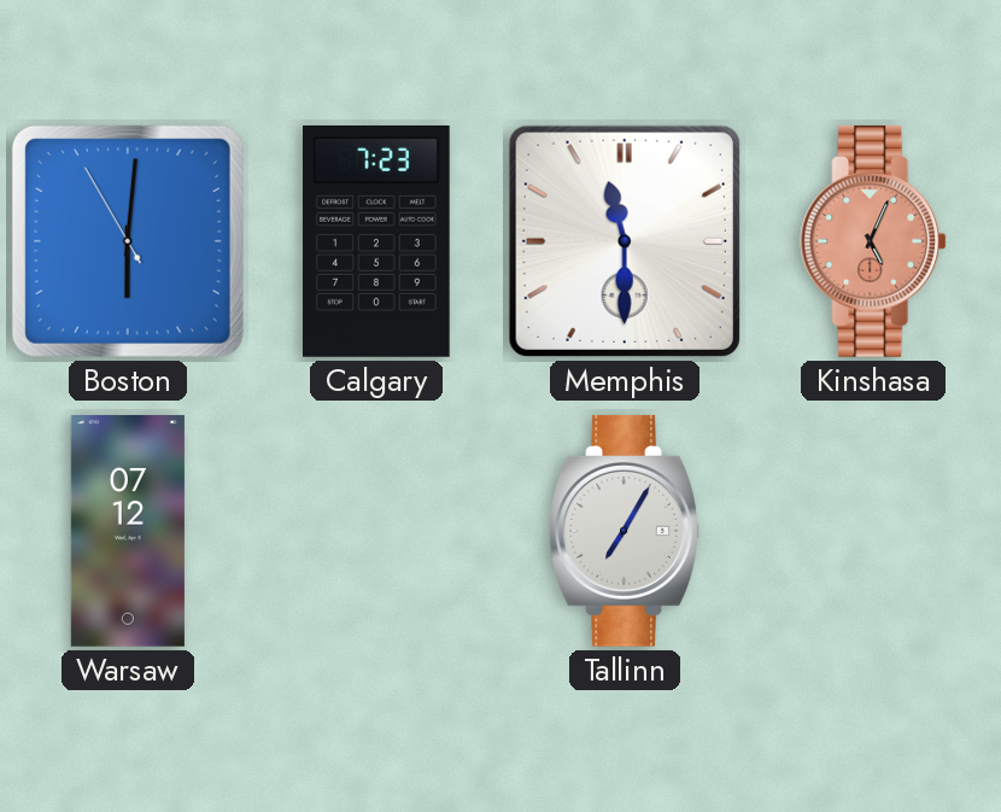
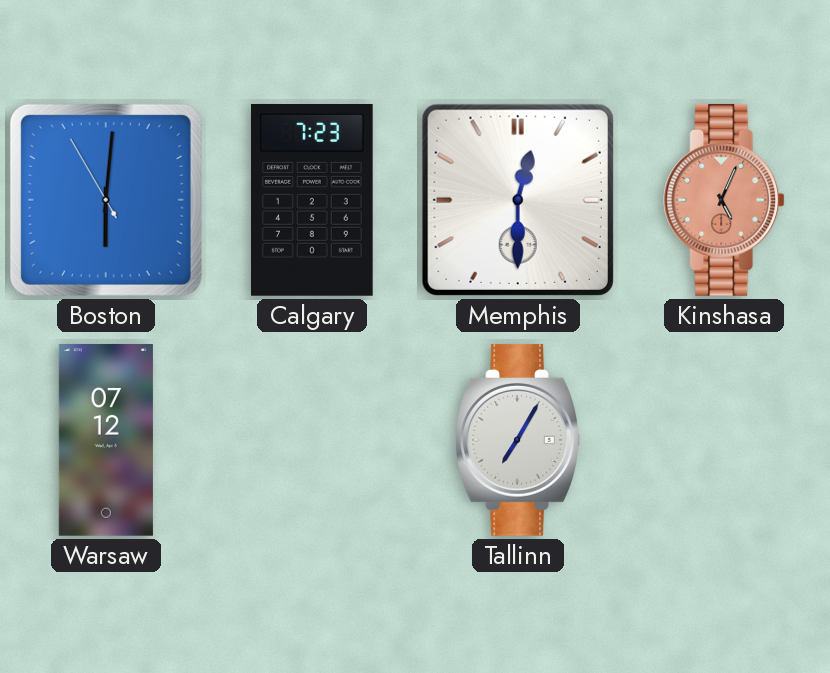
Memphis: 11:30 -> 12:30
